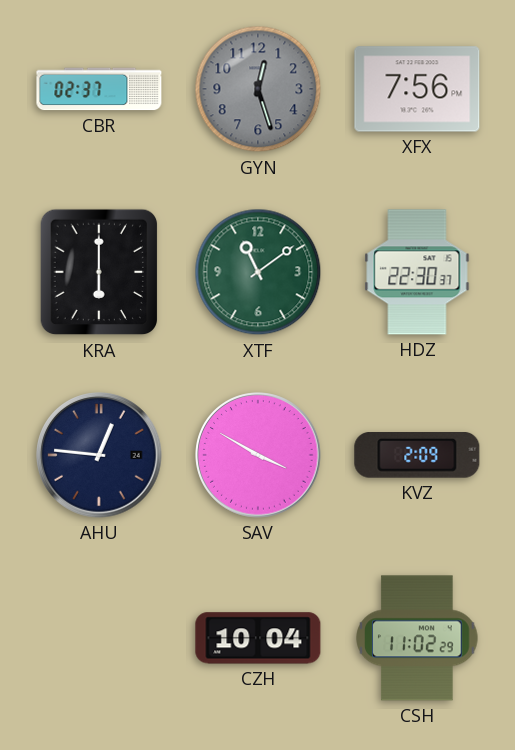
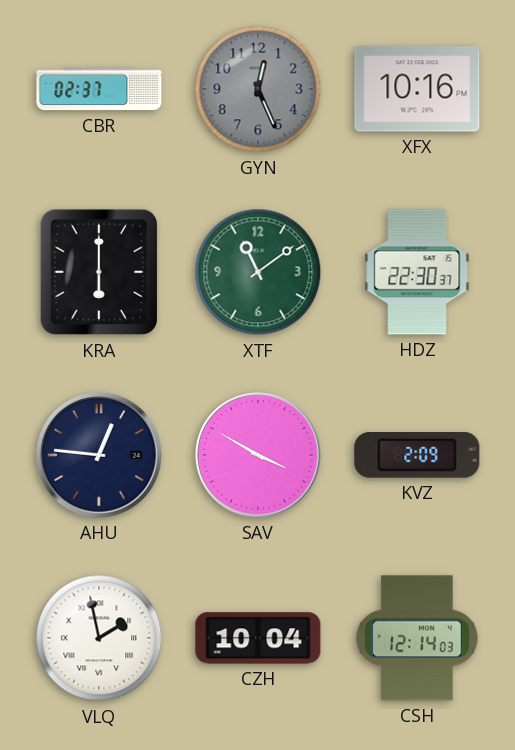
GYN: 12:27 -> 12:26
XFX: 7:56 -> 10:16
VLQ: none -> 1:58
CSH: 11:02 -> 12:14
